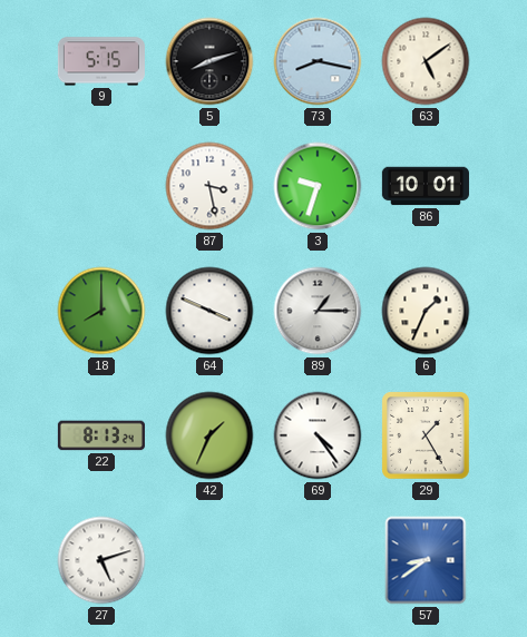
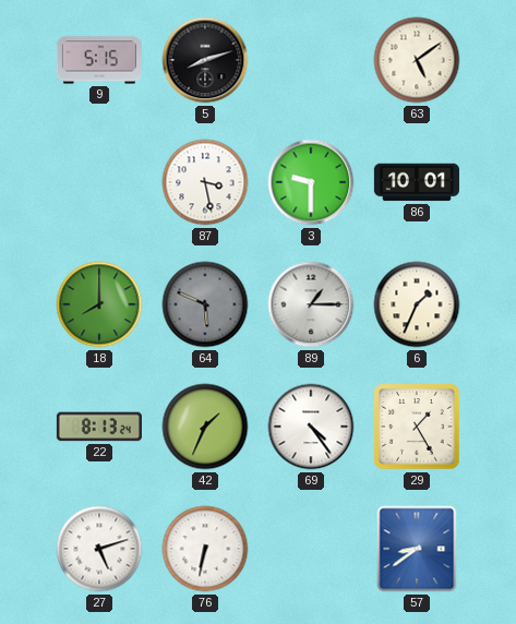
73: 8:17 -> none
3: 9:33 -> 9:30
64: 3:49 -> 5:49
64 dial: white -> grey
76: none -> 6:32
